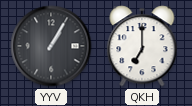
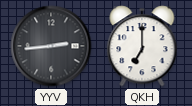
YYV: 1:05 -> 2:44
